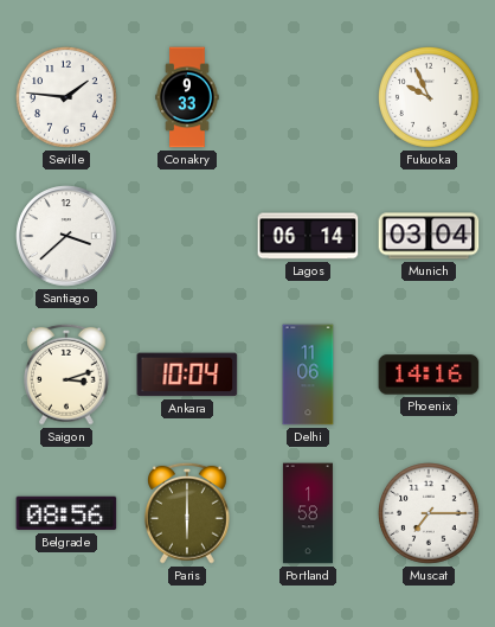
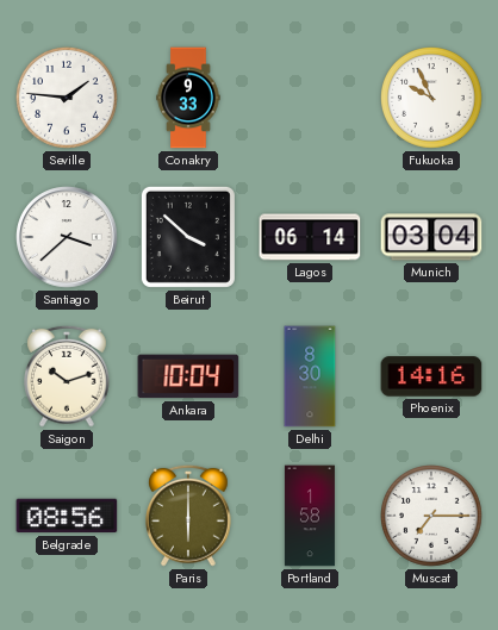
Beirut: none -> 3:52
Saigon: 3:12 -> 10:12
Delhi: 11:06 -> 8:30
